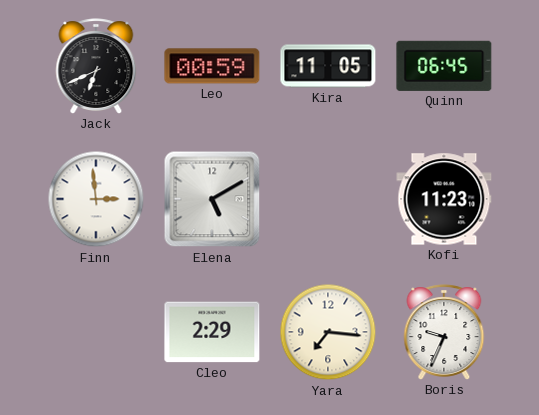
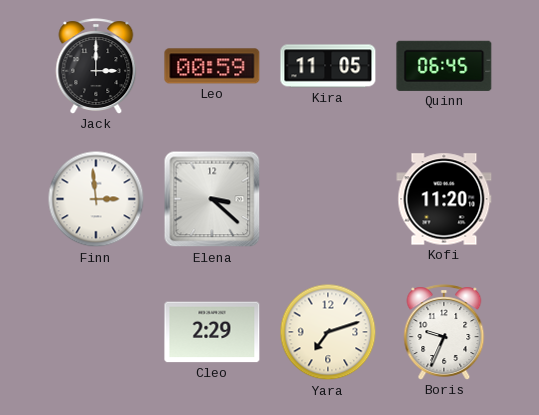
Jack: 6:41 -> 3:00
Elena: 5:10 -> 3:22
Kofi: 11:23 -> 11:20
Yara: 7:16 -> 7:12
